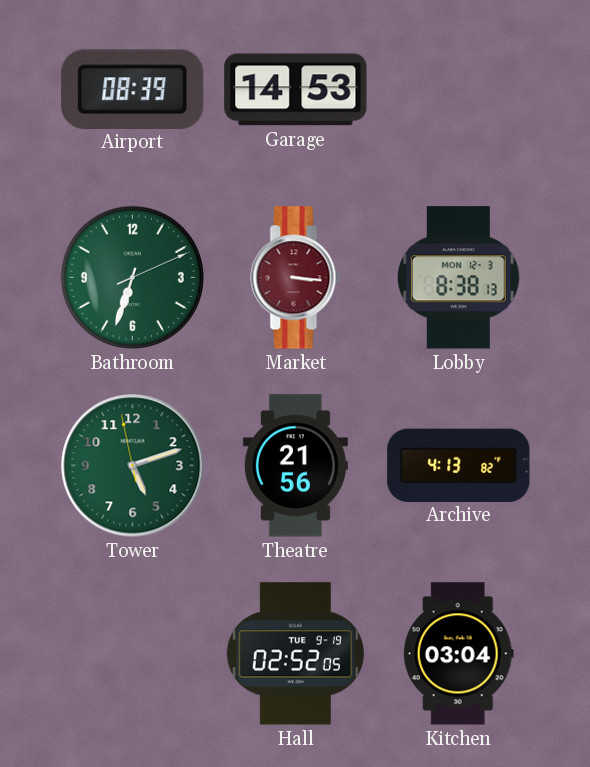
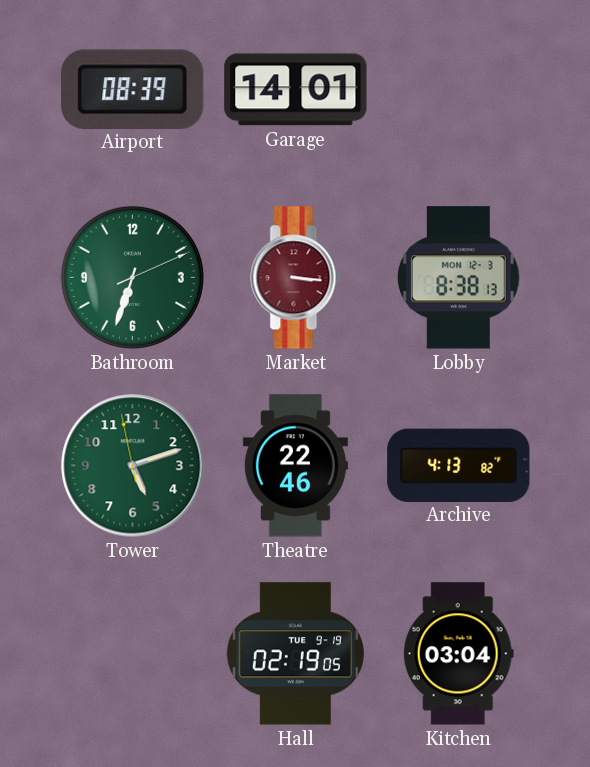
Garage: 14:53 -> 14:01
Theatre: 21:56 -> 22:46
Hall: 02:52 -> 02:19
